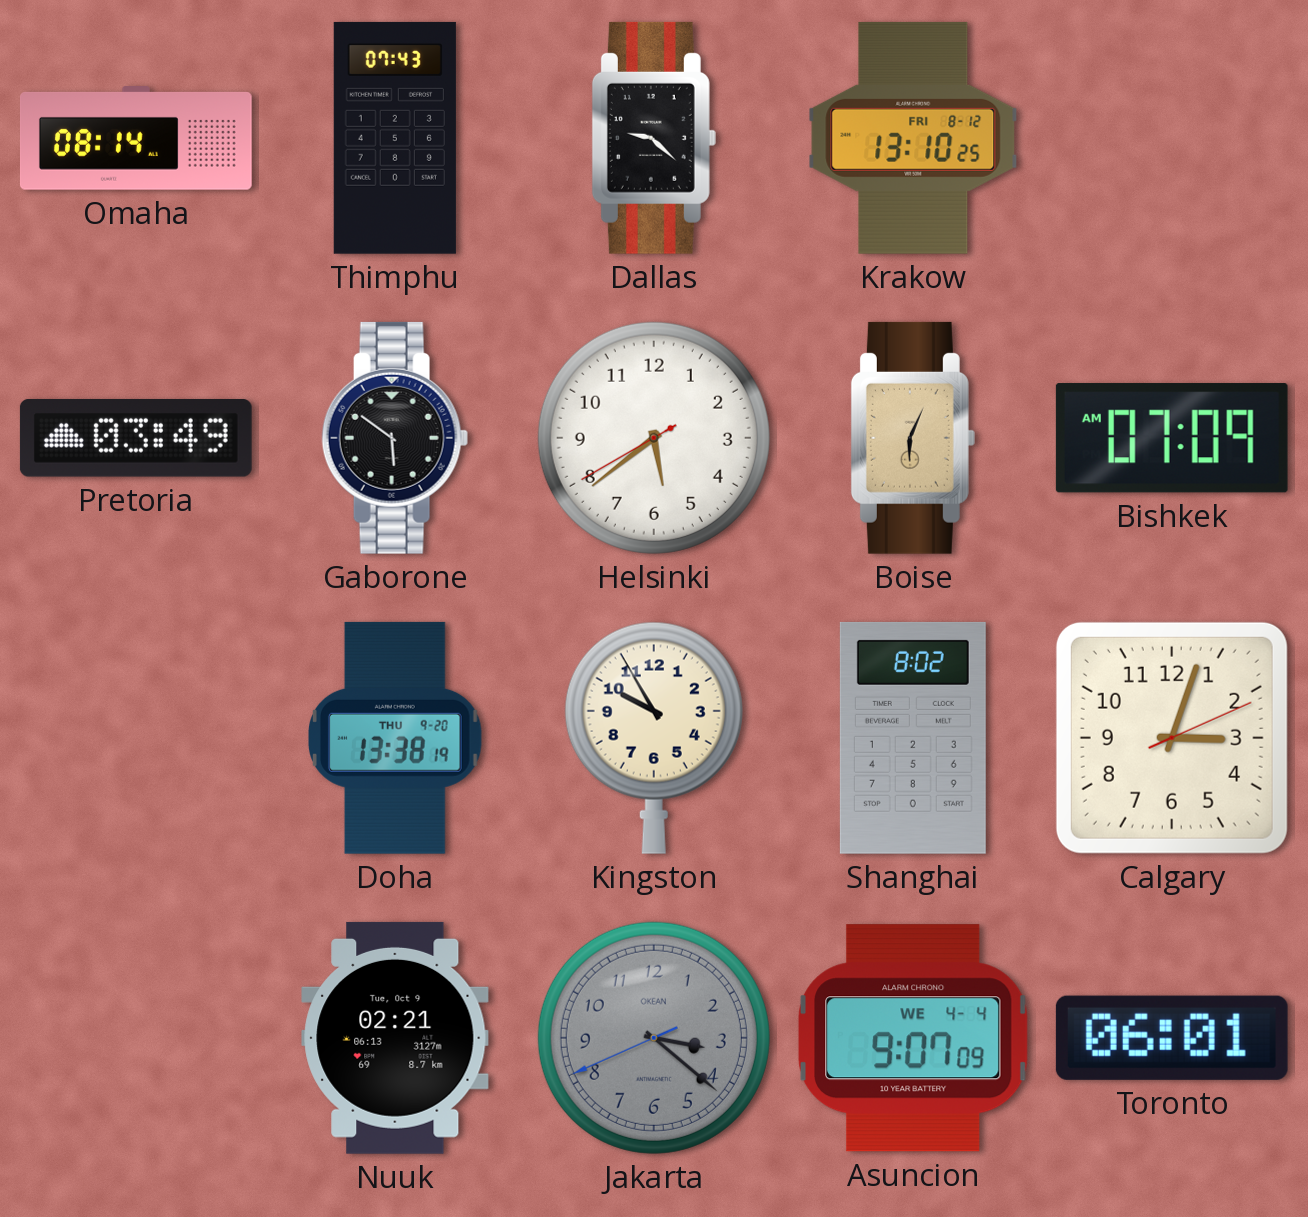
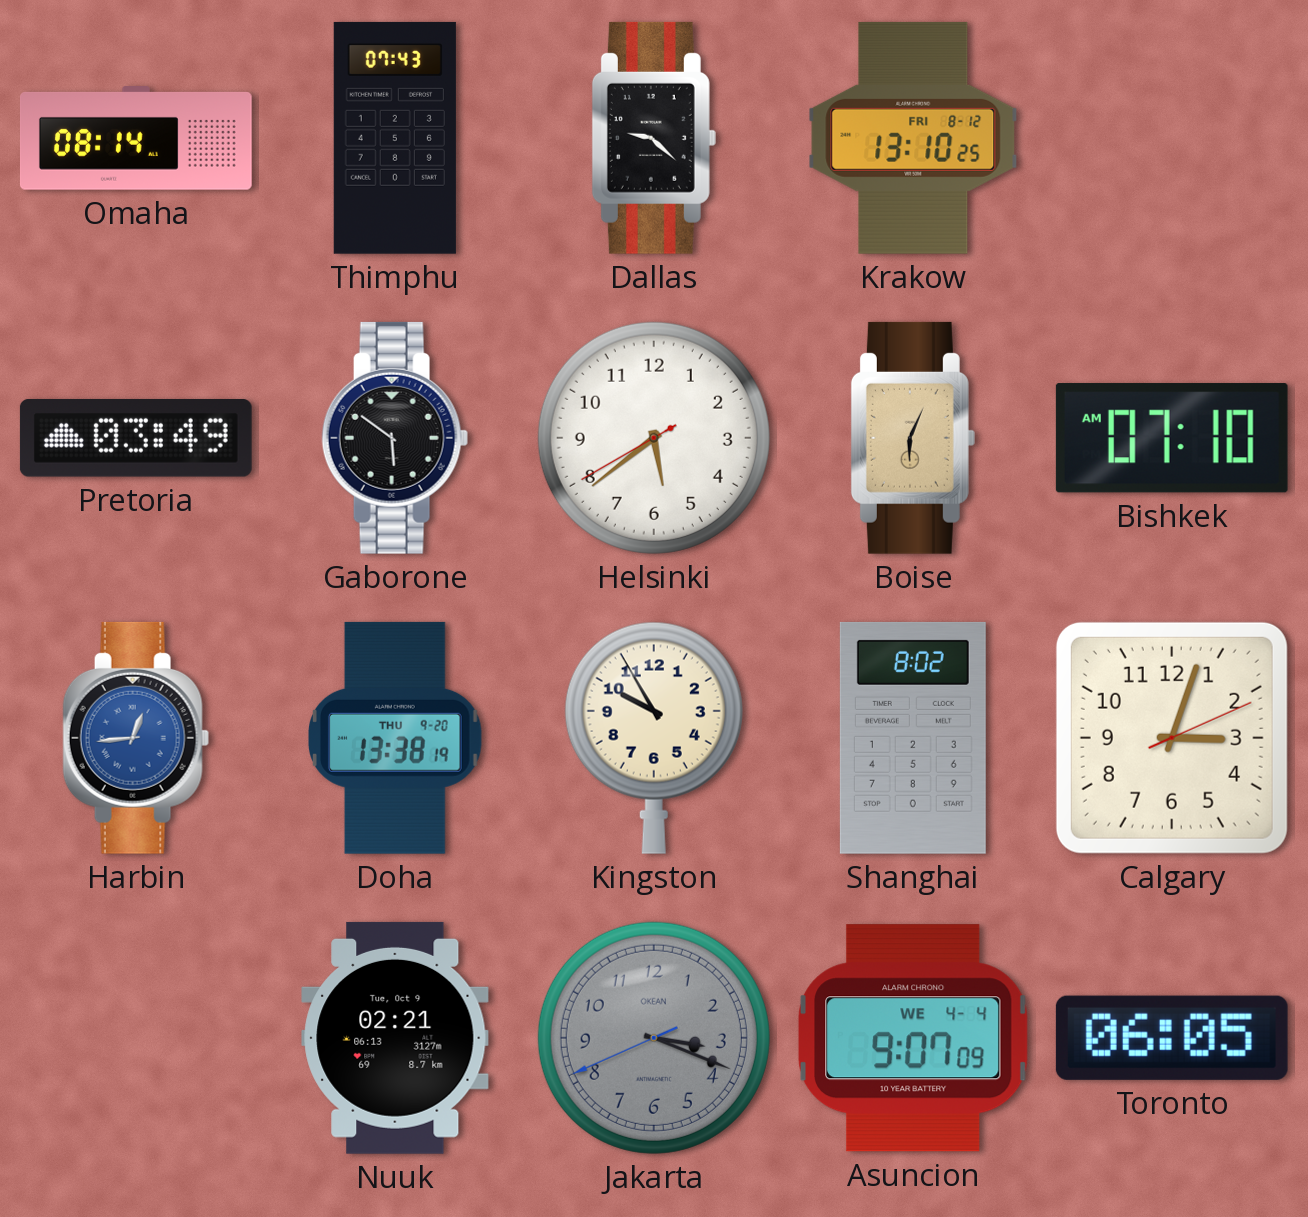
Bishkek: 07:09 -> 07:10
Harbin: none -> 12:44
Jakarta: 3:21 -> 3:18
Toronto: 06:01 -> 06:05
